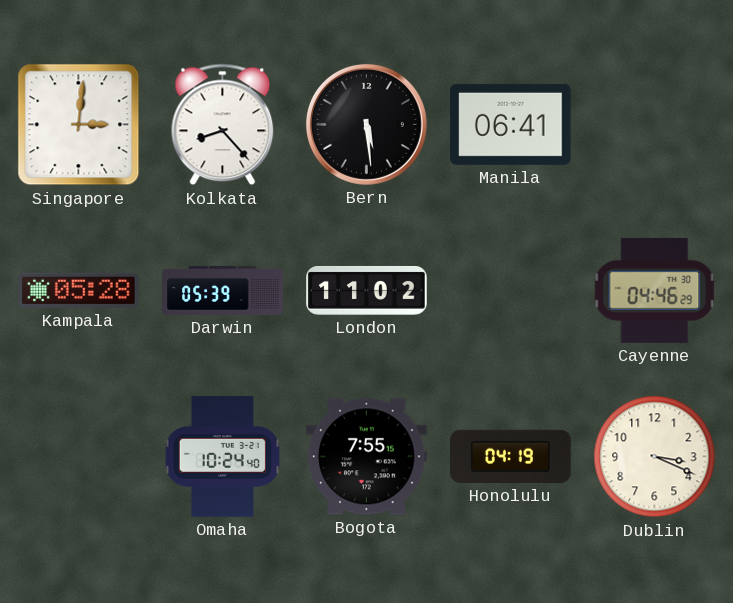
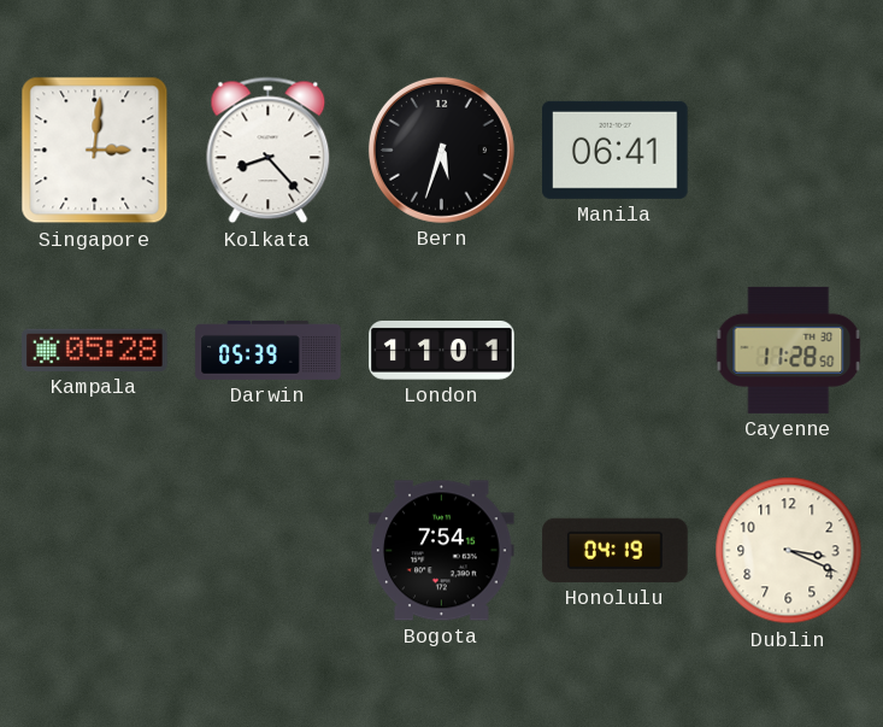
Bern: 5:29 -> 5:33
London: 11:02 -> 11:01
Cayenne: 04:46 -> 11:28
Omaha: 10:24 -> none
Bogota: 7:55 -> 7:54
